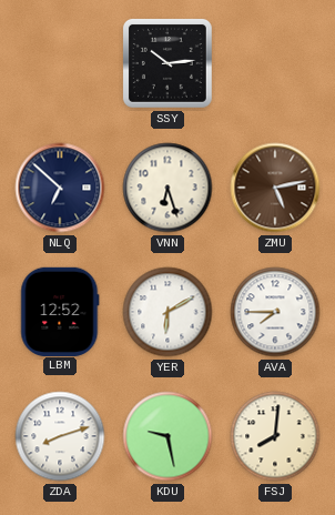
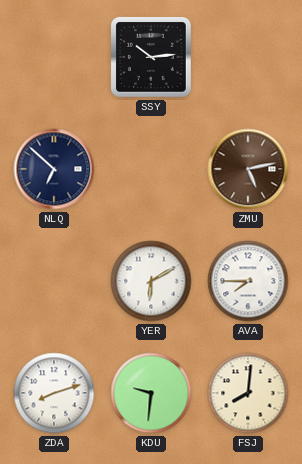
VNN: 6:27 -> none
LBM: 12:52 -> none
KDU: 9:28 -> 9:31
